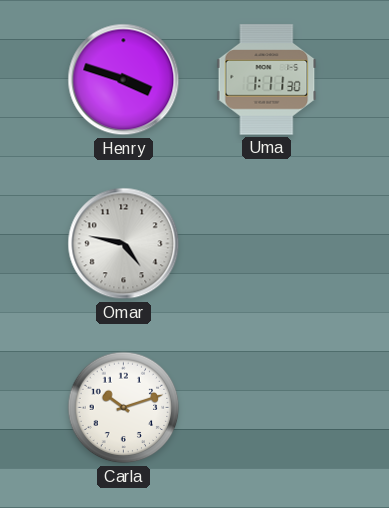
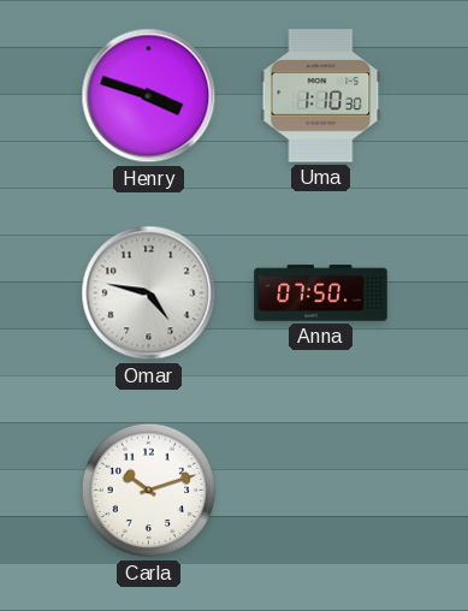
Uma: 1:11 -> 1:10
Anna: none -> 07:50
